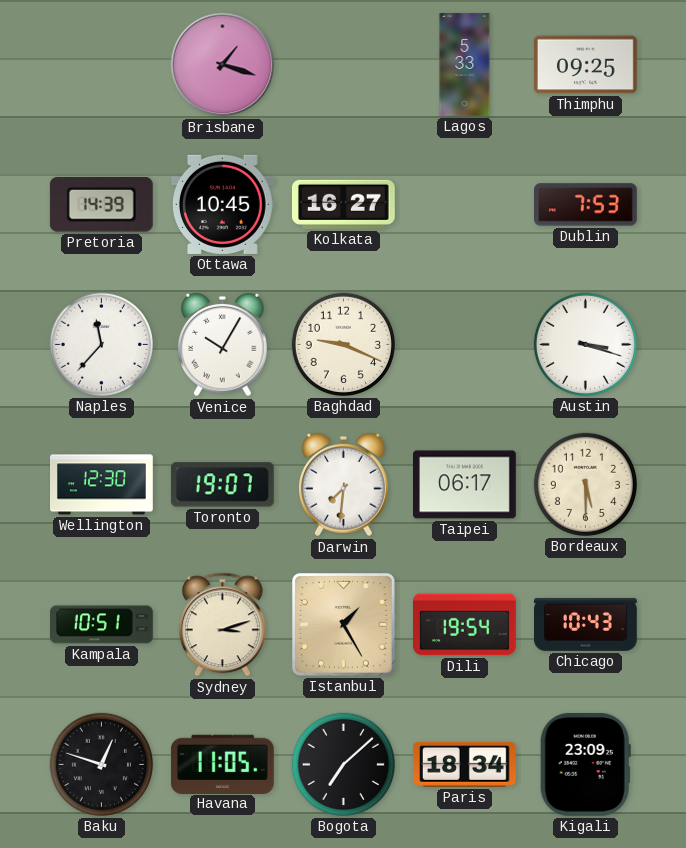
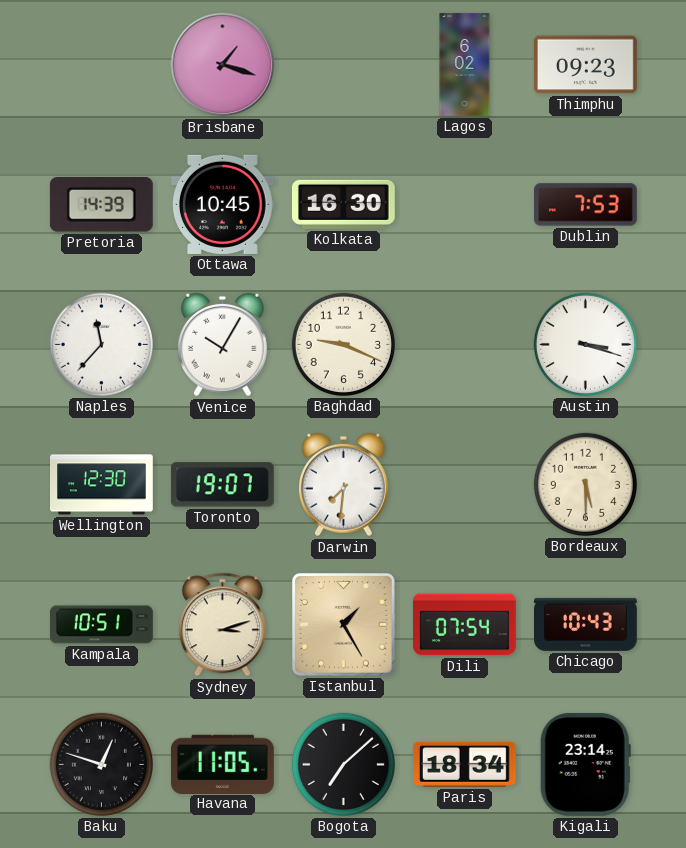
Lagos: 5:33 -> 6:02
Thimphu: 09:25 -> 09:23
Kolkata: 16:27 -> 16:30
Taipei: 06:17 -> none
Dili: 19:54 -> 07:54
Kigali: 23:09 -> 23:14
